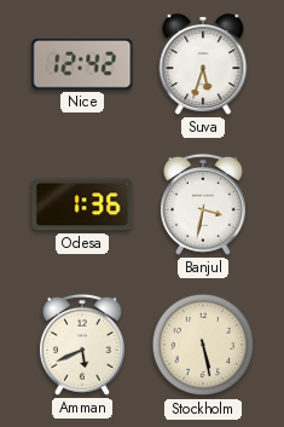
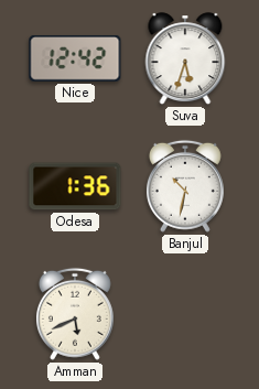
Banjul: 3:32 -> 10:32
Stockholm: 5:28 -> none
